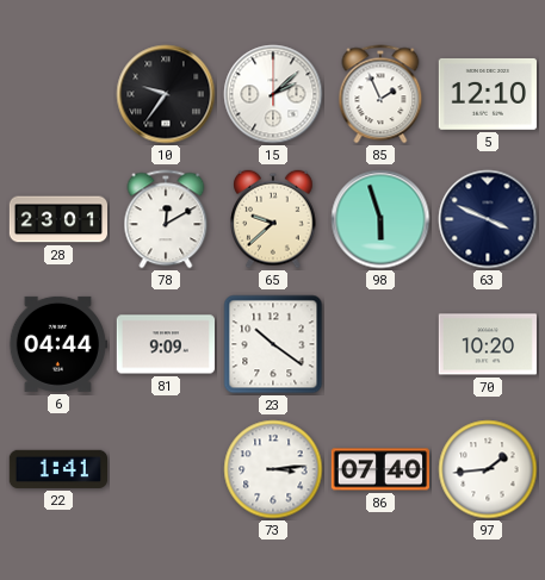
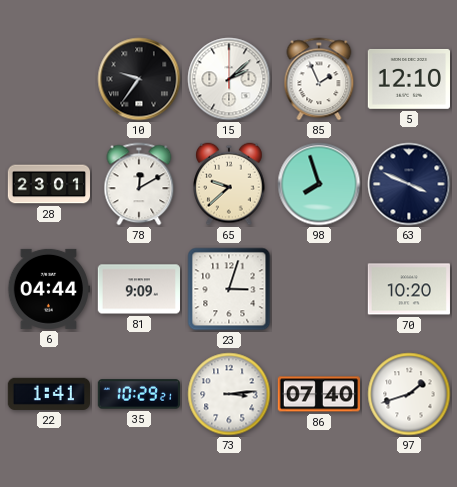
98: 5:57 -> 7:57
23: 10:21 -> 3:03
35: none -> 10:29
97: 1:44 -> 1:42
